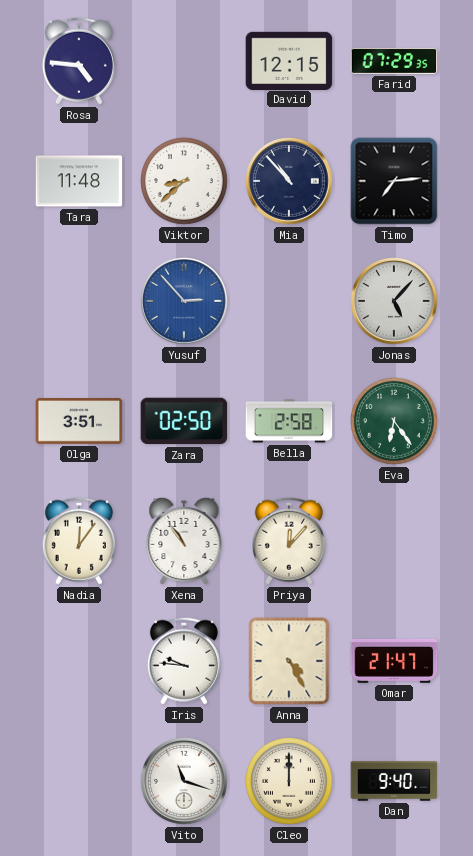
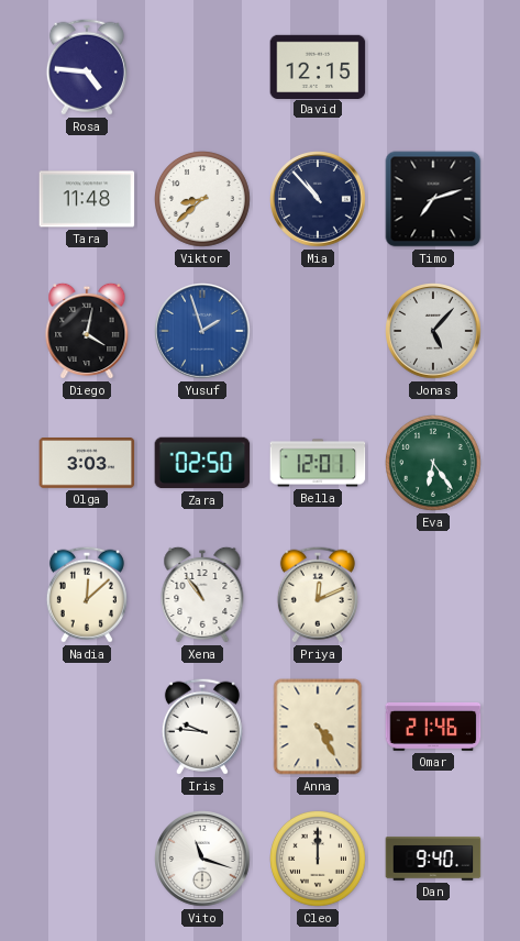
Farid: 07:29 -> none
Timo: 7:14 -> 7:12
Diego: none -> 4:02
Yusuf: 2:53 -> 1:57
Olga: 3:51 -> 3:03
Bella: 2:58 -> 12:01
Nadia: 12:06 -> 12:08
Priya: 12:07 -> 12:11
Omar: 21:47 -> 21:46
